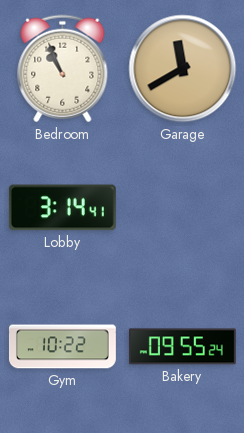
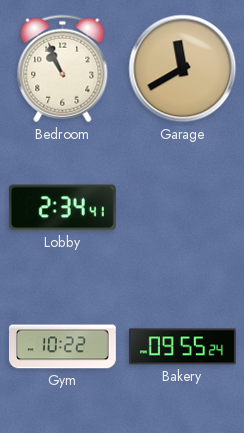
Lobby: 3:14 -> 2:34
